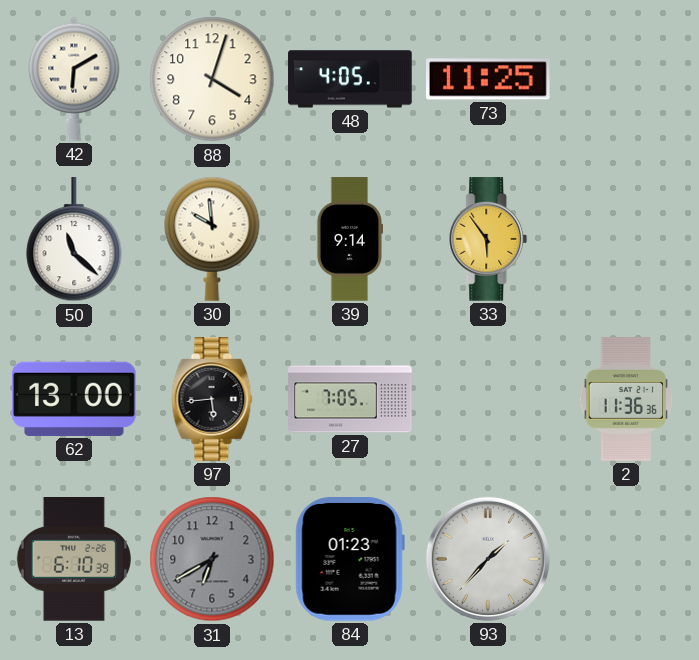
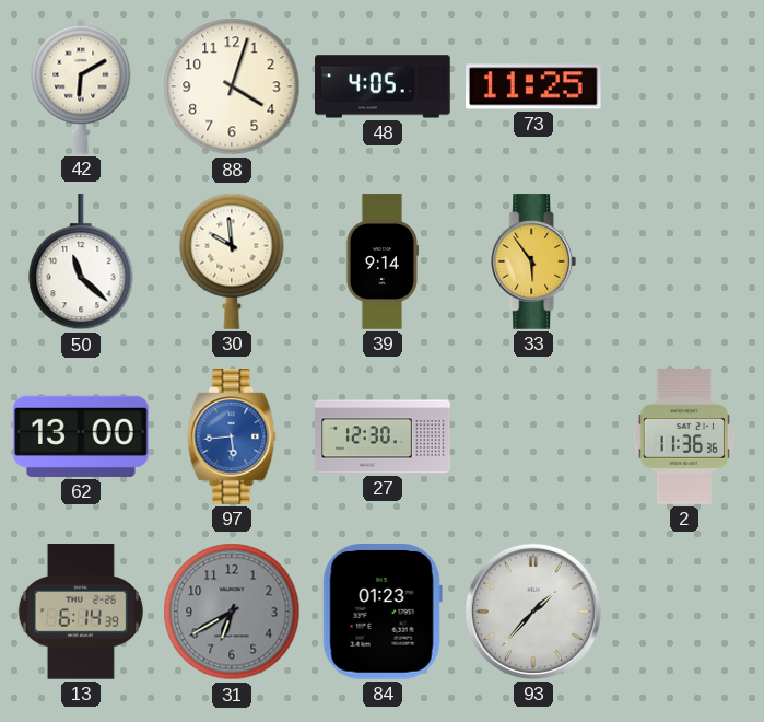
97 dial: black -> blue
27: 7:05 -> 12:30
13: 6:10 -> 6:14
